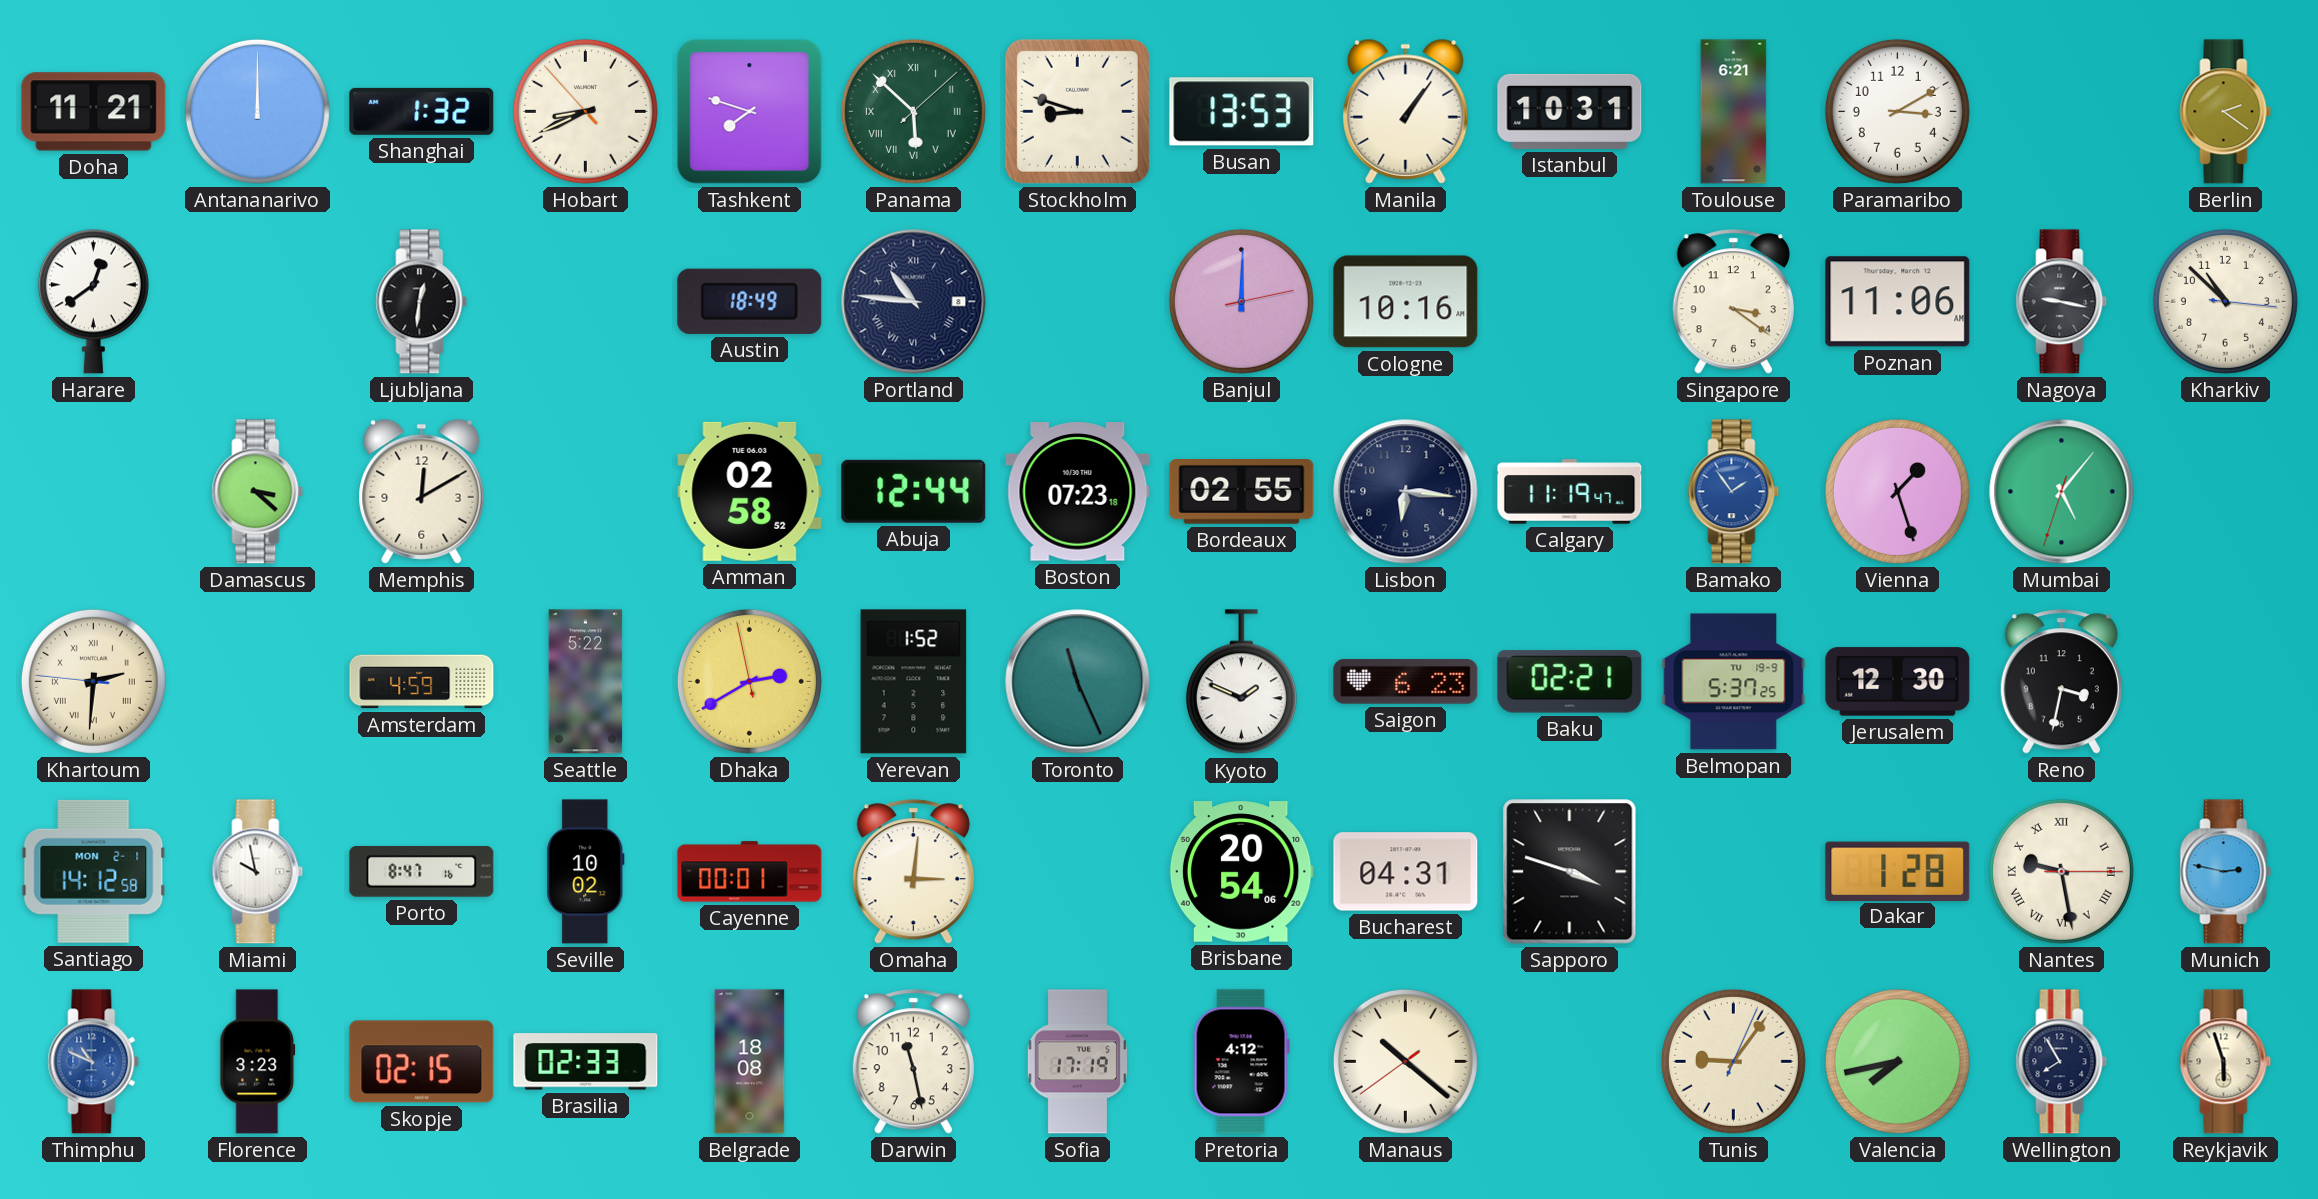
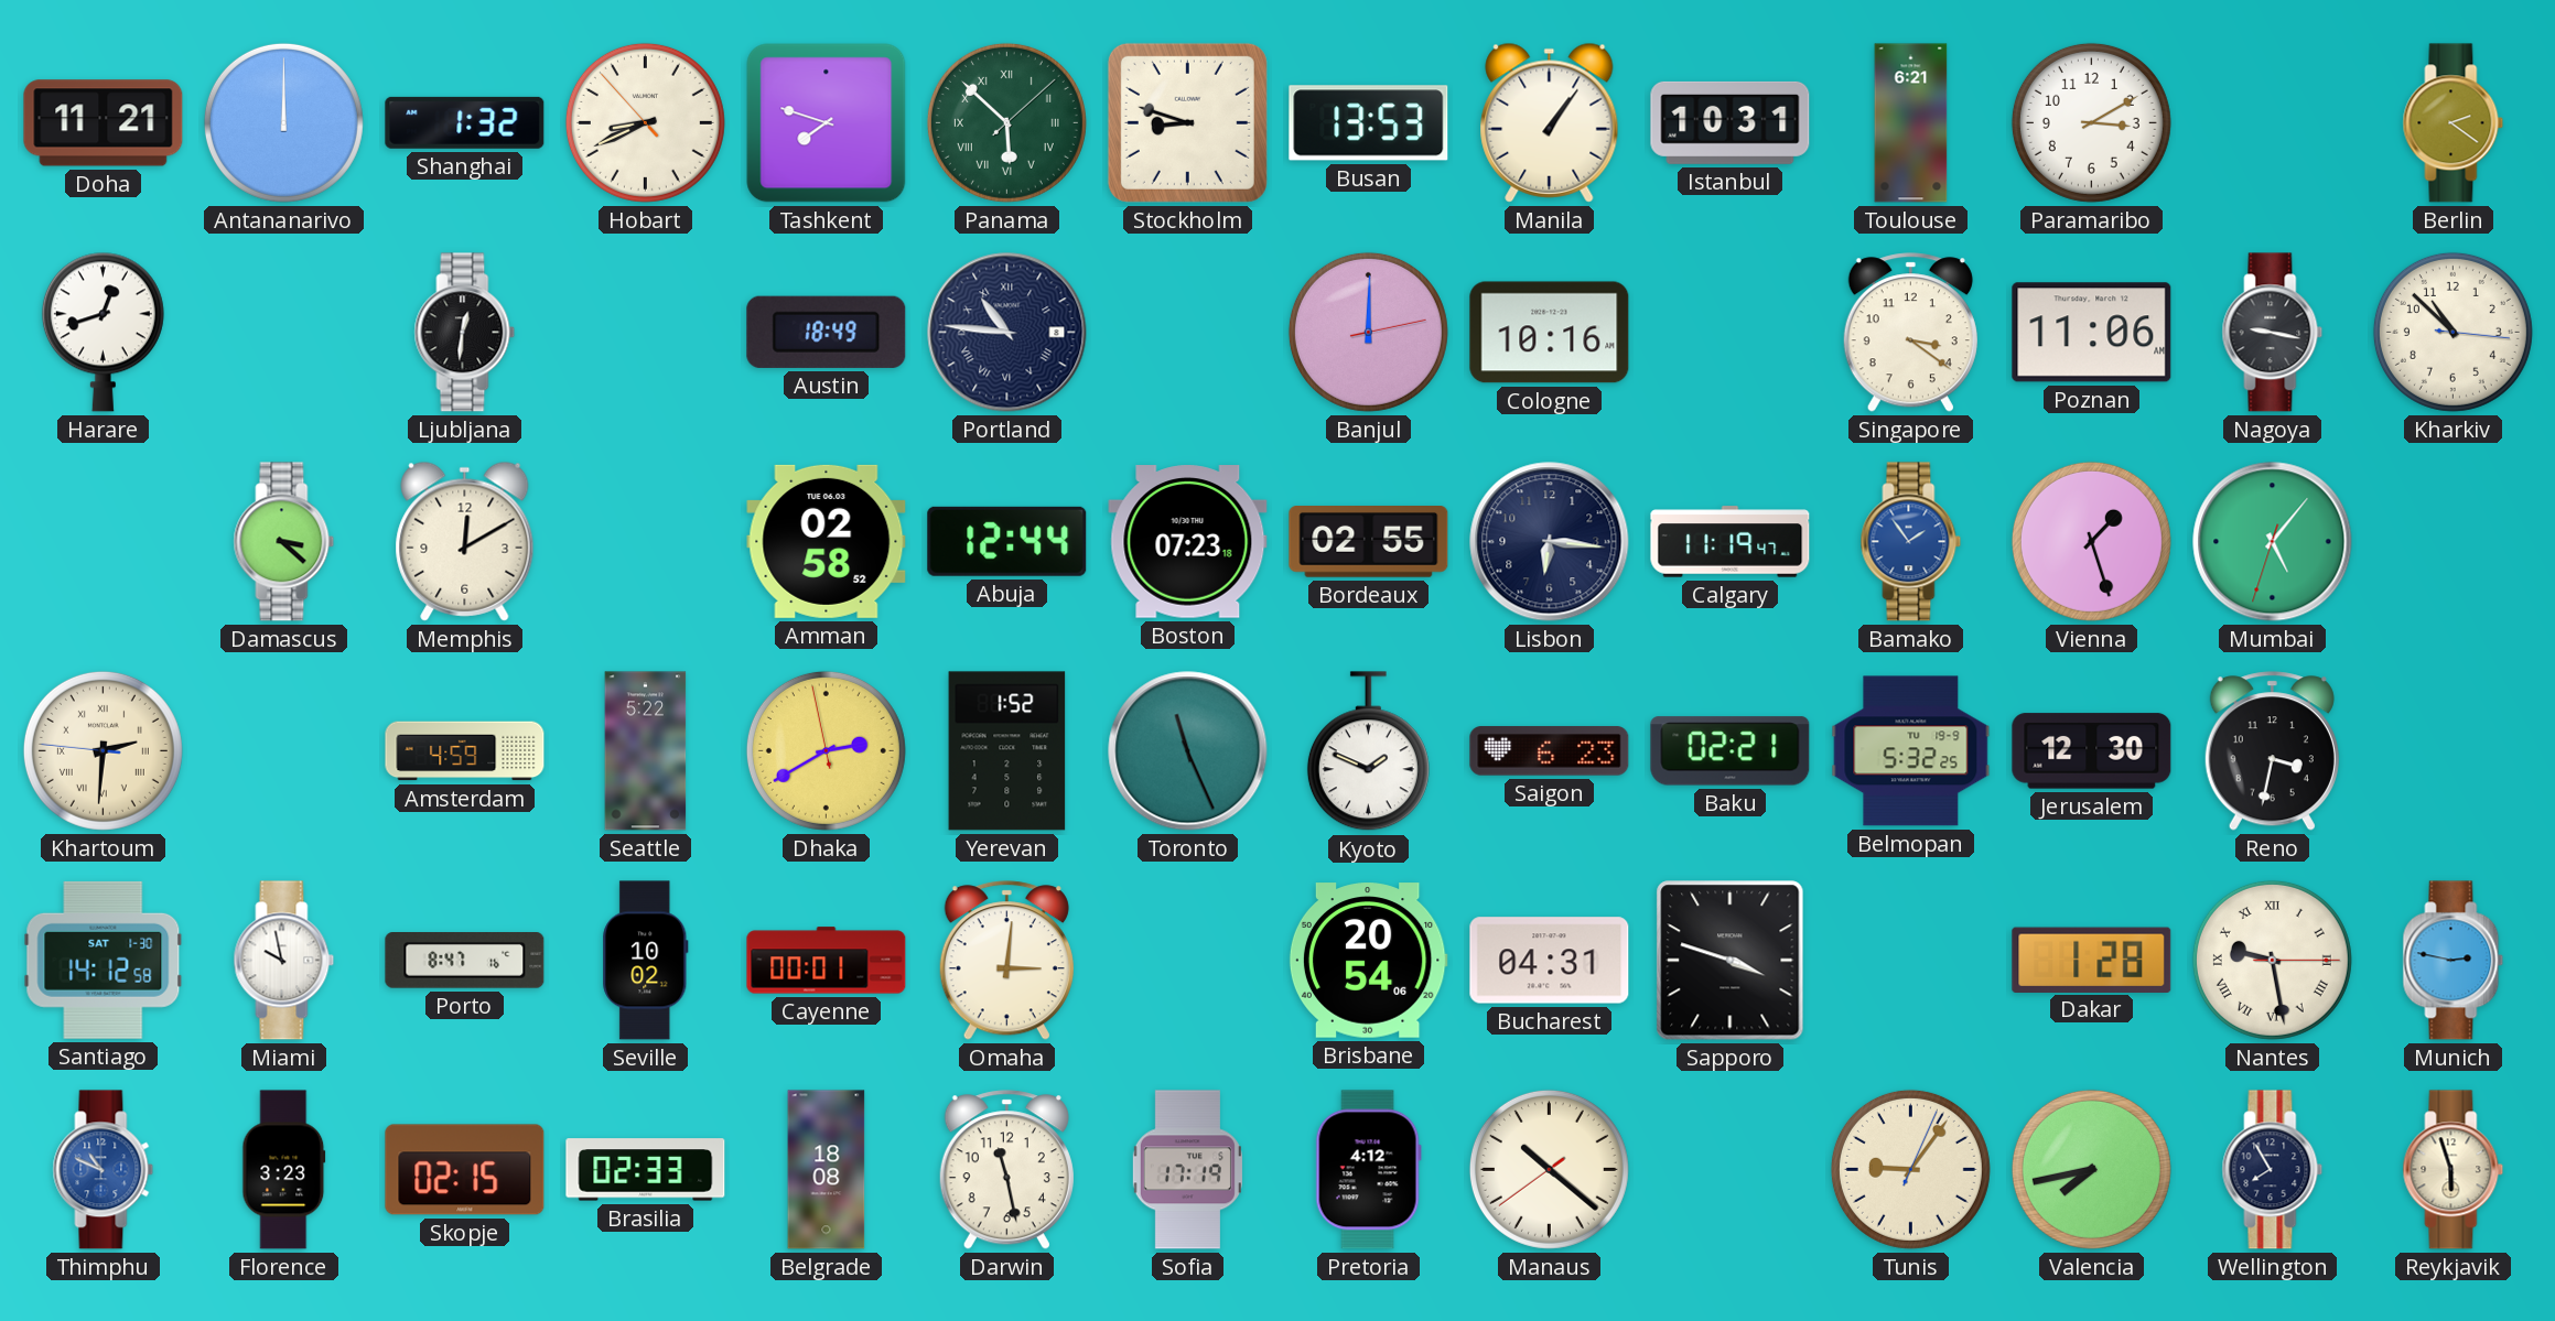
Harare: 12:39 -> 12:42
Belmopan: 5:37 -> 5:32
Santiago date: MON 2-1 -> SAT 1-30
